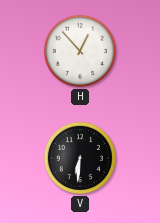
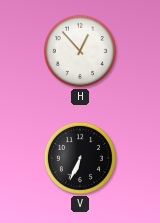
V: 6:31 -> 6:34
